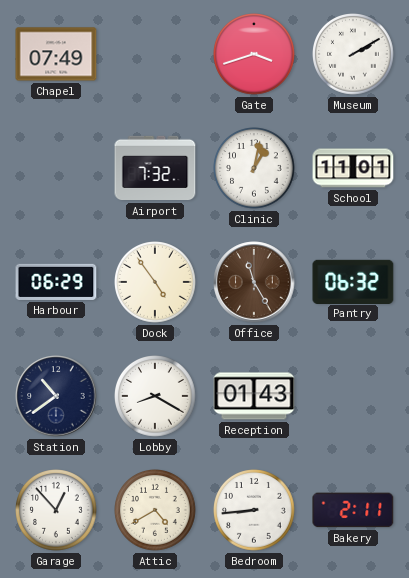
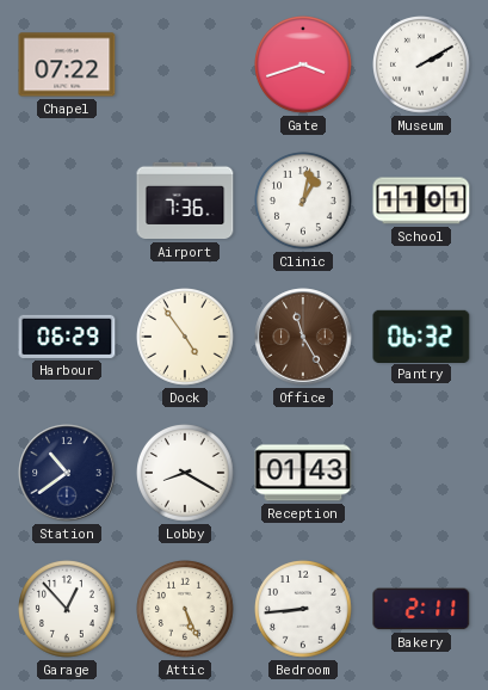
Chapel: 07:49 -> 07:22
Airport: 7:32 -> 7:36
Attic: 4:40 -> 5:26
